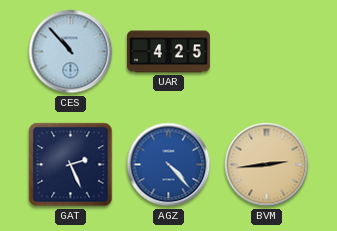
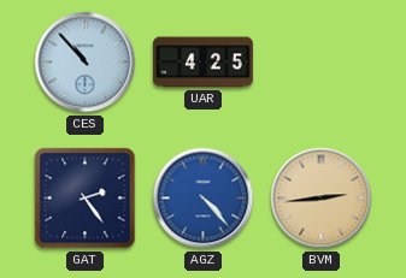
GAT: 2:26 -> 2:24
